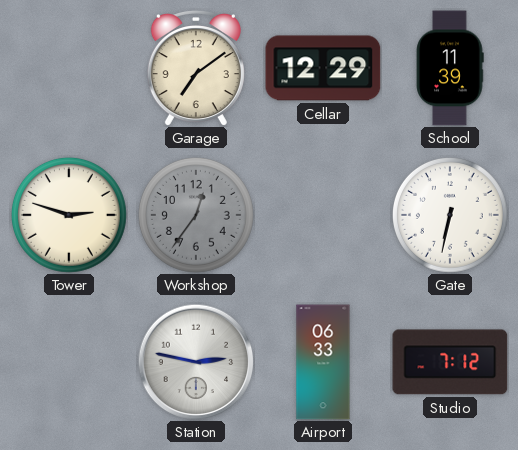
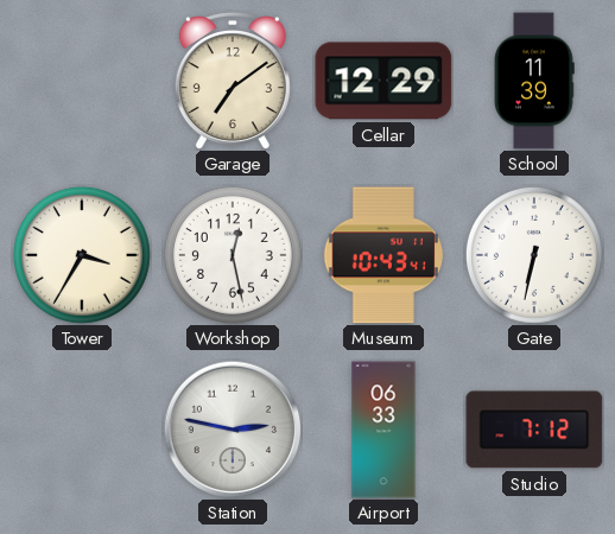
Tower: 2:48 -> 3:35
Workshop: 12:36 -> 12:28
Workshop dial: grey -> white
Museum: none -> 10:43
